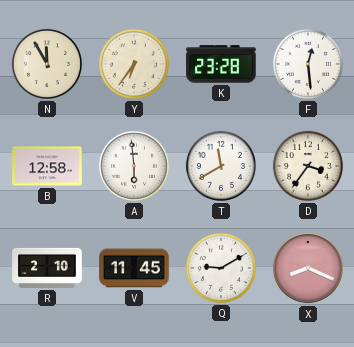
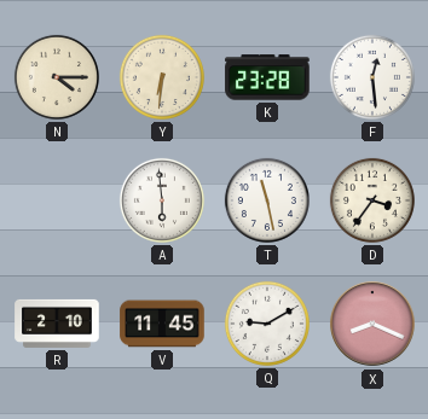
N: 11:55 -> 4:15
Y: 6:36 -> 6:31
B: 12:58 -> none
T: 11:40 -> 11:28
